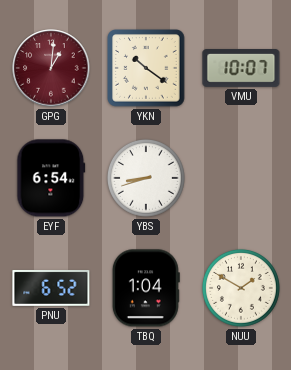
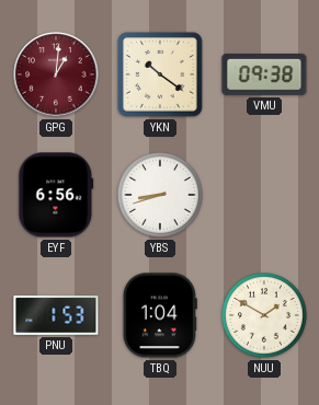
VMU: 10:07 -> 09:38
EYF: 6:54 -> 6:56
PNU: 6:52 -> 1:53
